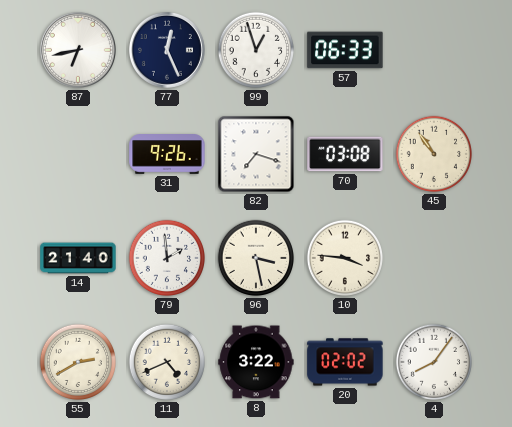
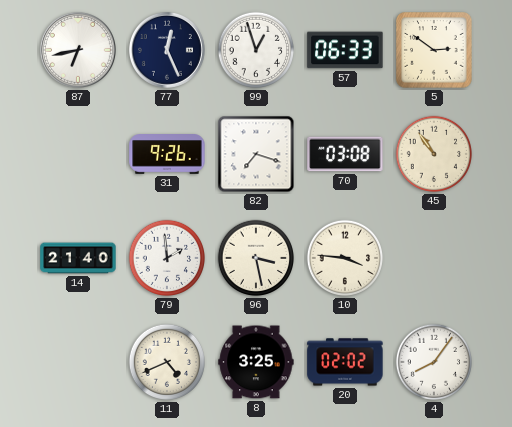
5: none -> 2:51
55: 2:40 -> none
8: 3:22 -> 3:25
